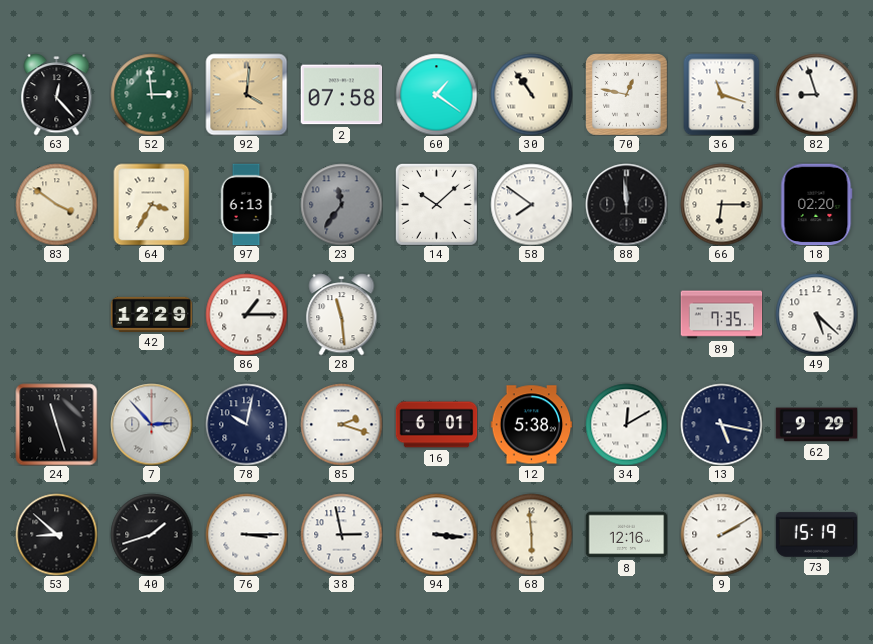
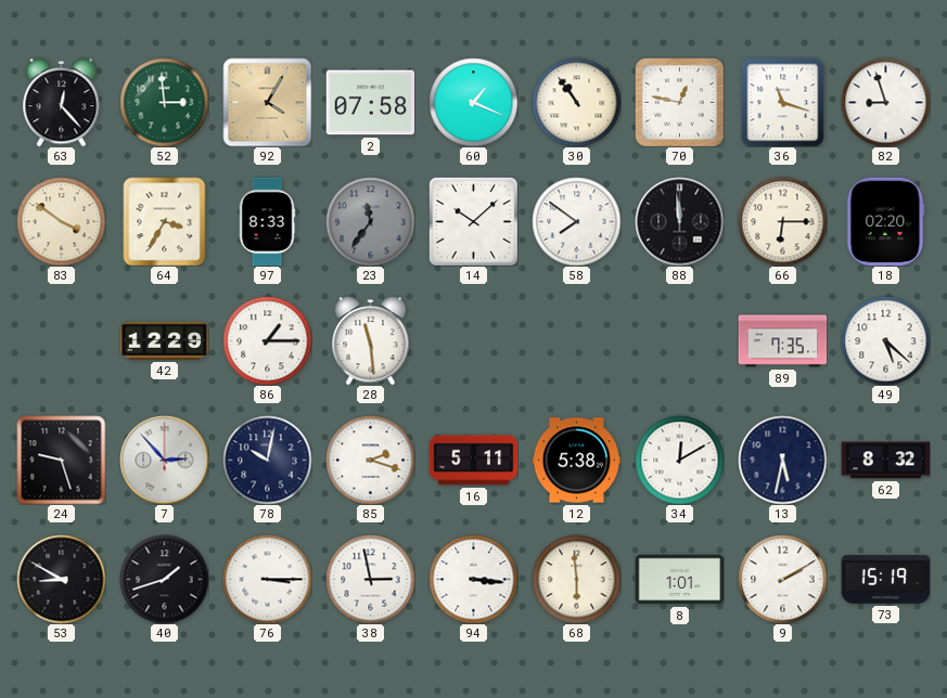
92: 4:01 -> 4:05
60: 1:21 -> 1:19
97: 6:13 -> 8:33
24: 11:27 -> 9:27
16: 6:01 -> 5:11
13: 5:17 -> 5:32
62: 9:29 -> 8:32
53: 8:52 -> 8:50
8: 12:16 -> 1:01
